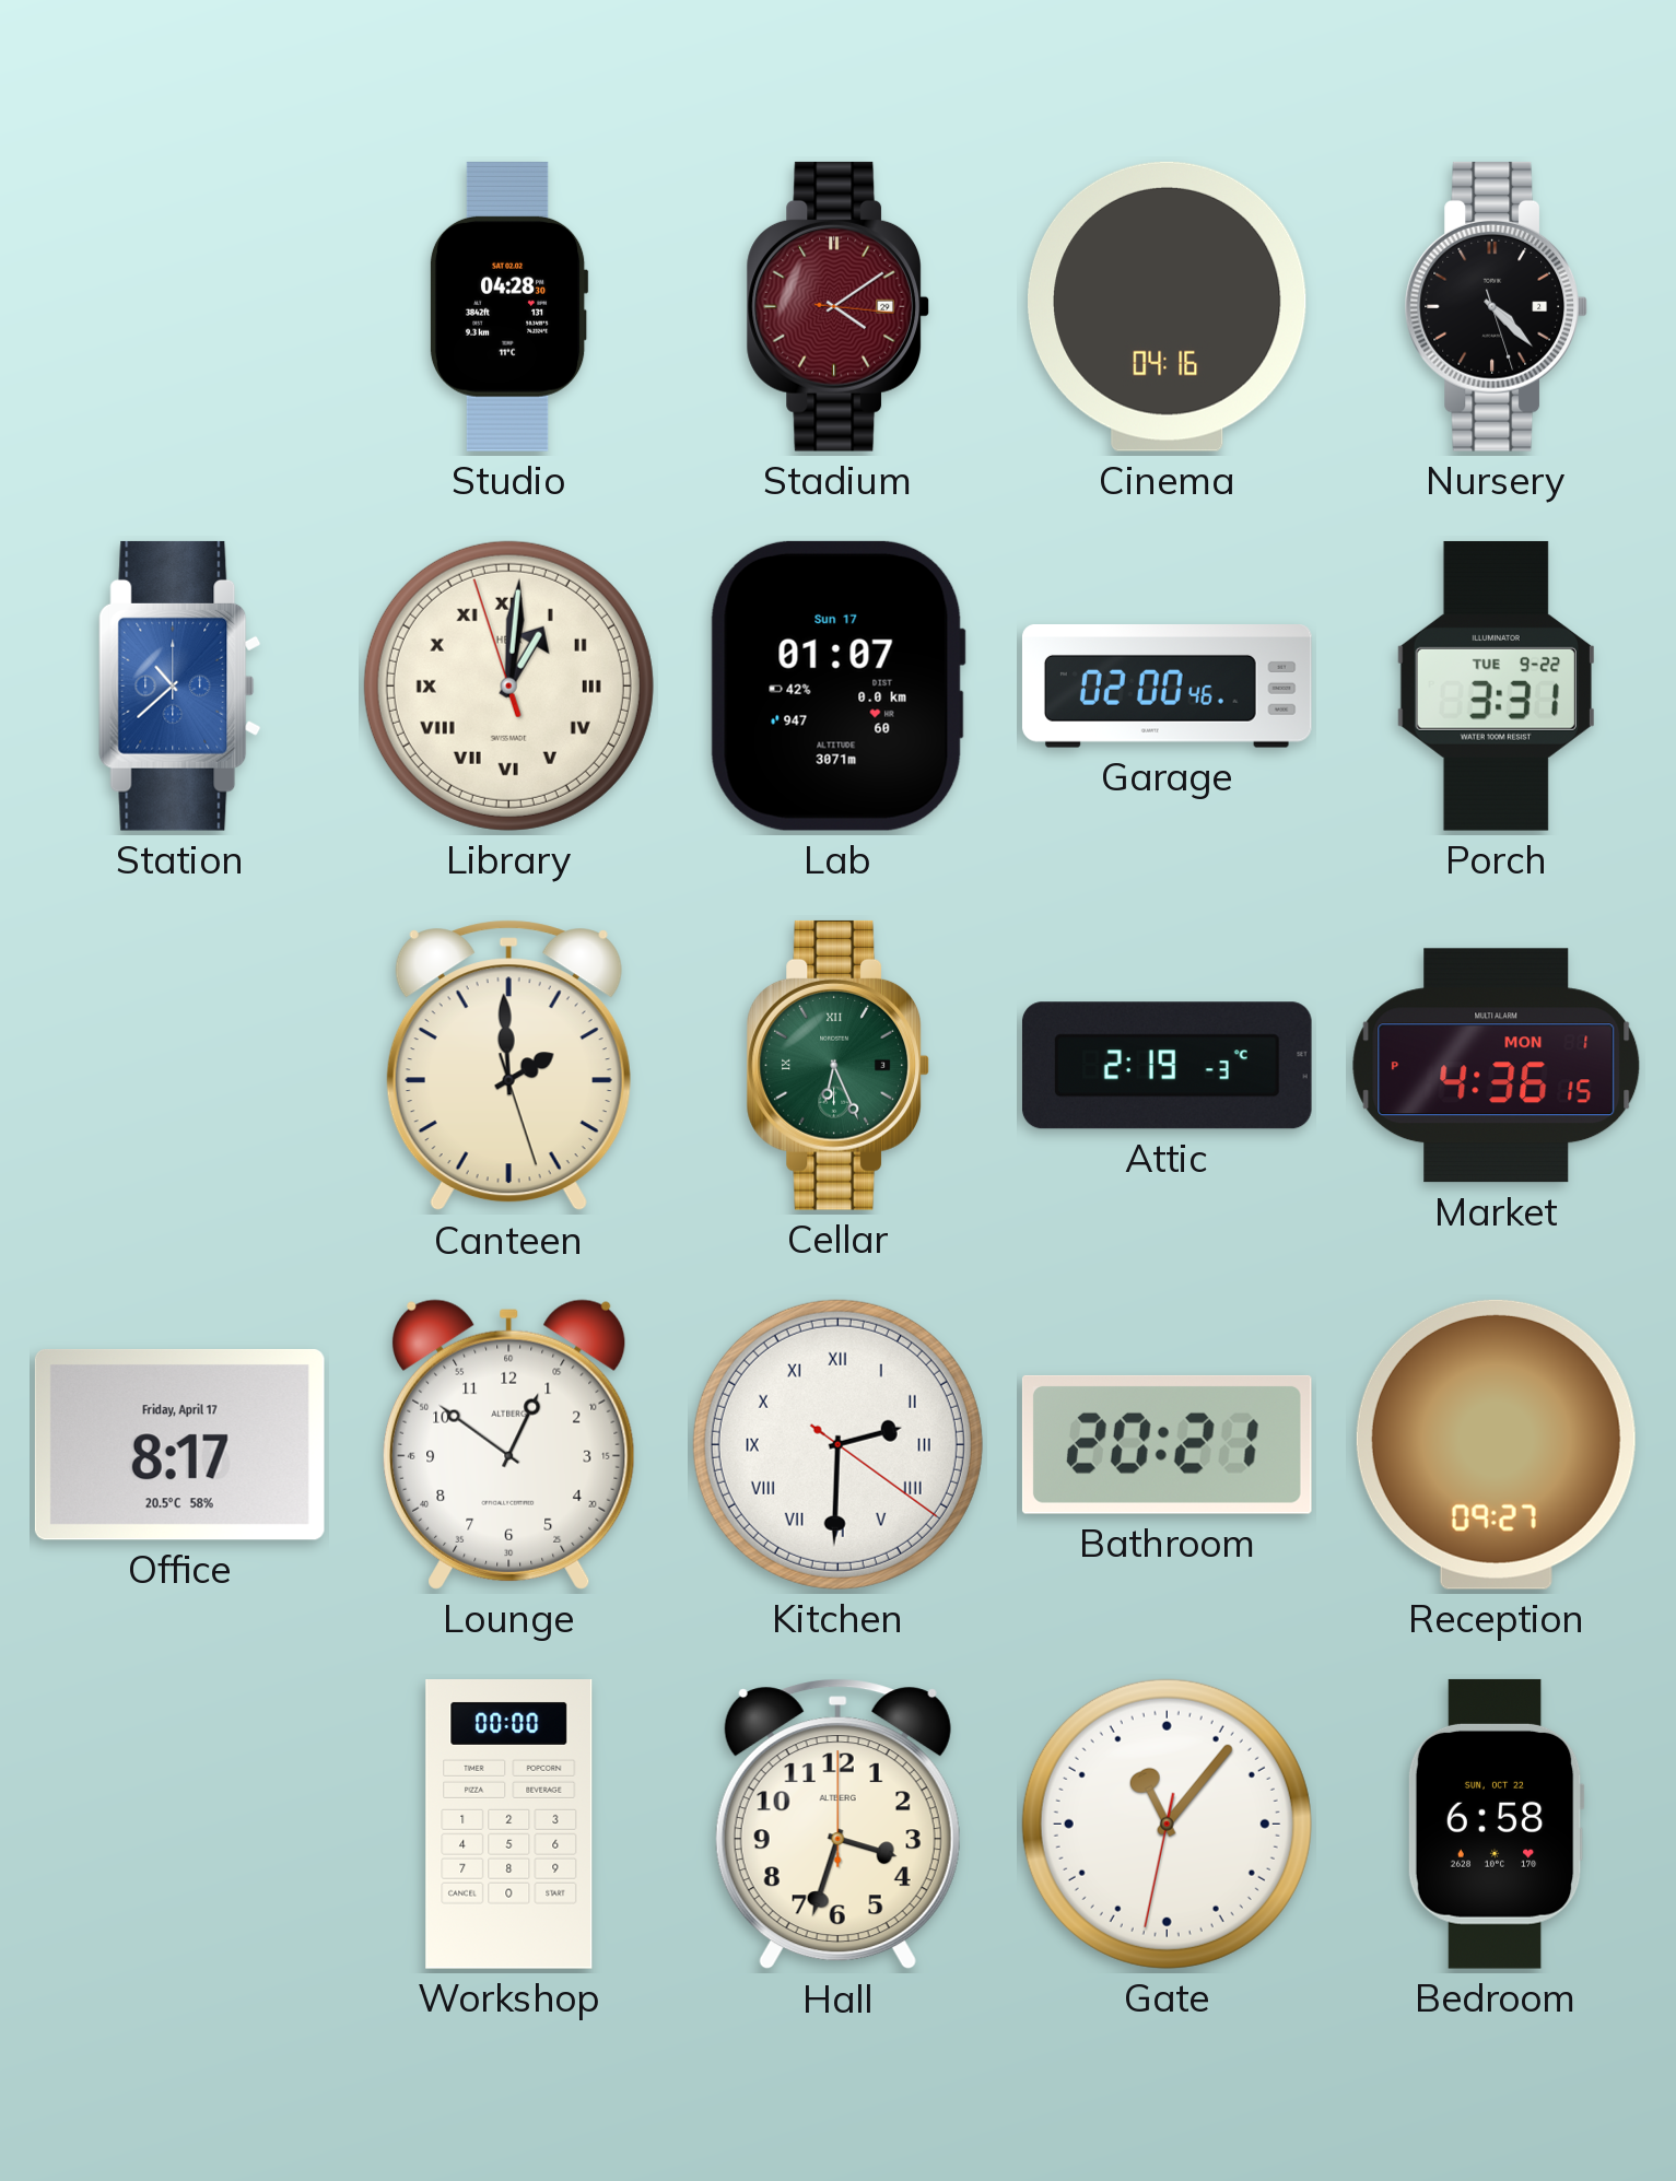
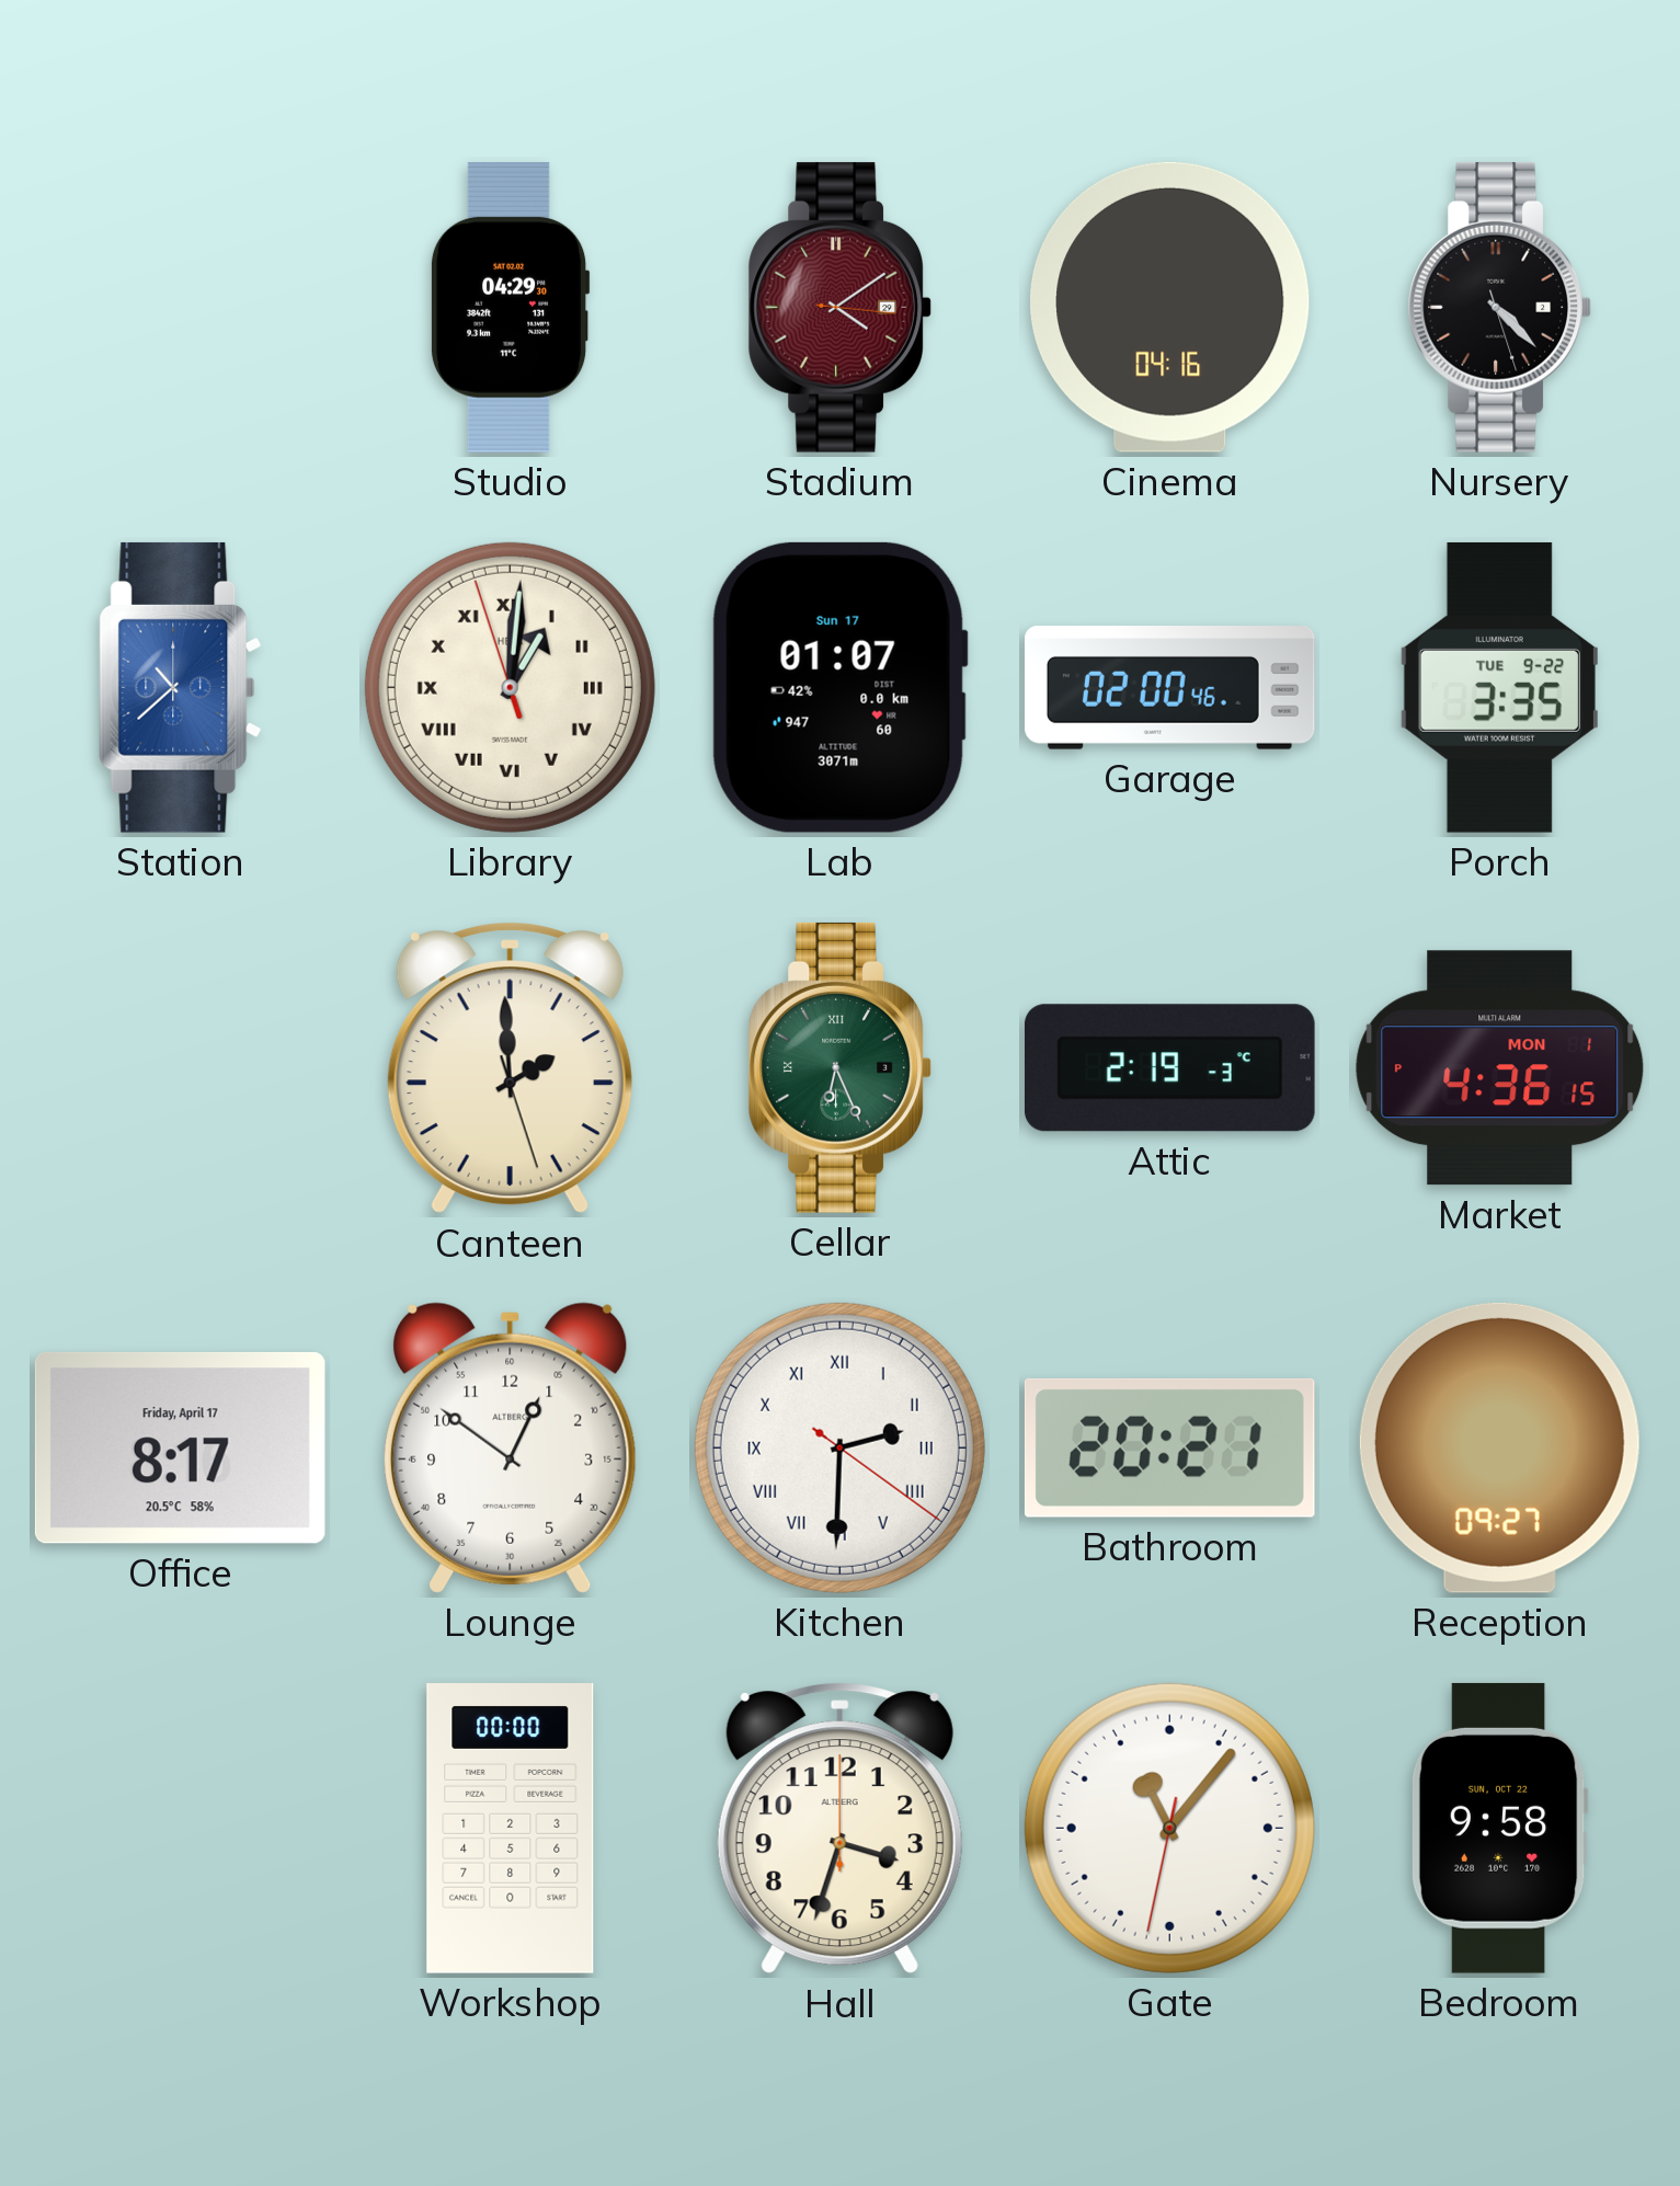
Studio: 04:28 -> 04:29
Porch: 3:31 -> 3:35
Bedroom: 6:58 -> 9:58
